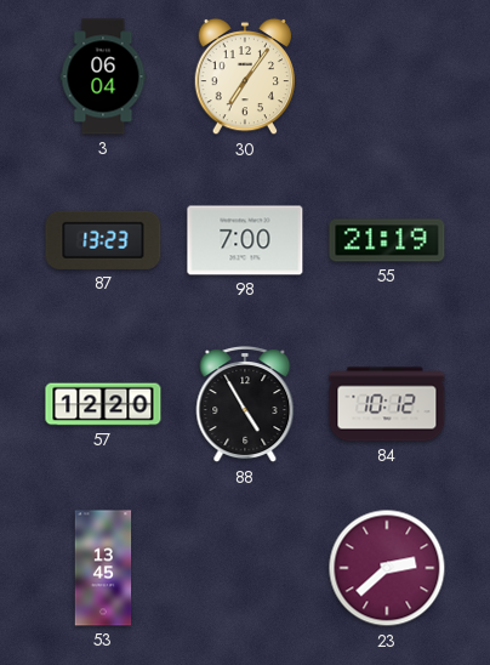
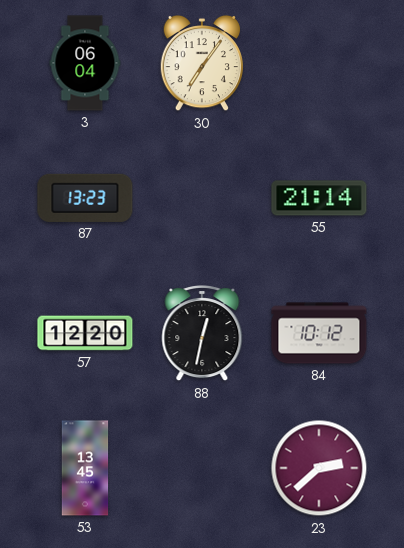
98: 7:00 -> none
55: 21:19 -> 21:14
88: 4:55 -> 12:32
